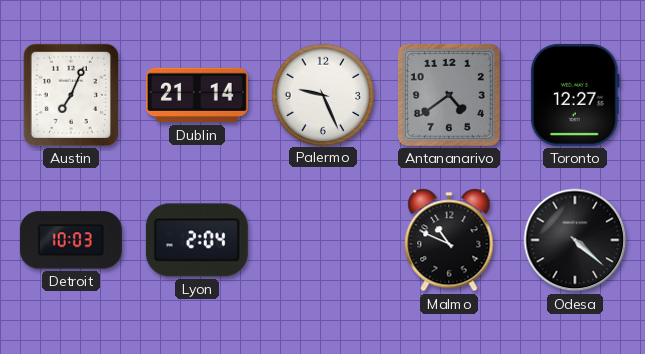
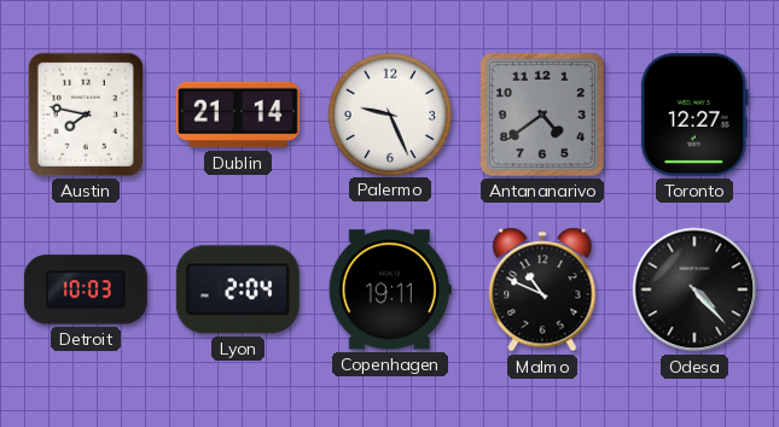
Austin: 7:04 -> 7:47
Copenhagen: none -> 19:11
Odesa: 4:22 -> 4:23
